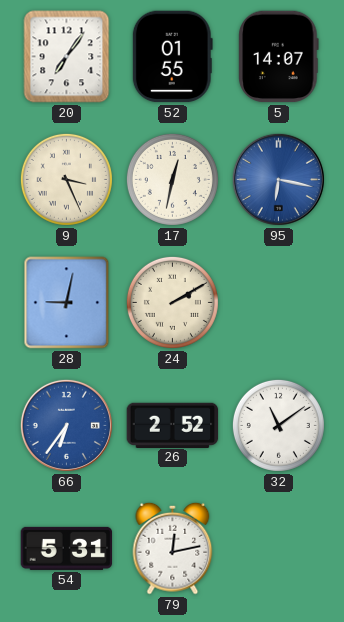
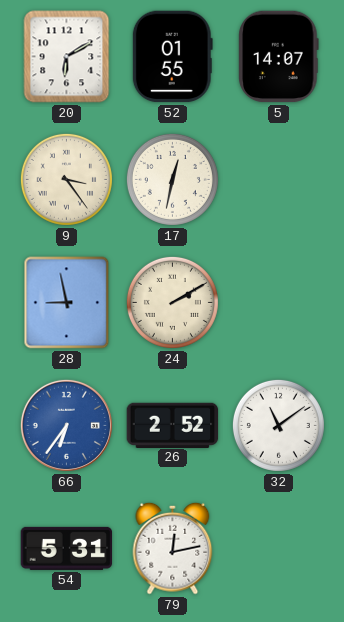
20: 7:06 -> 6:10
9: 3:26 -> 3:24
95: 6:17 -> none
28: 9:02 -> 8:58
